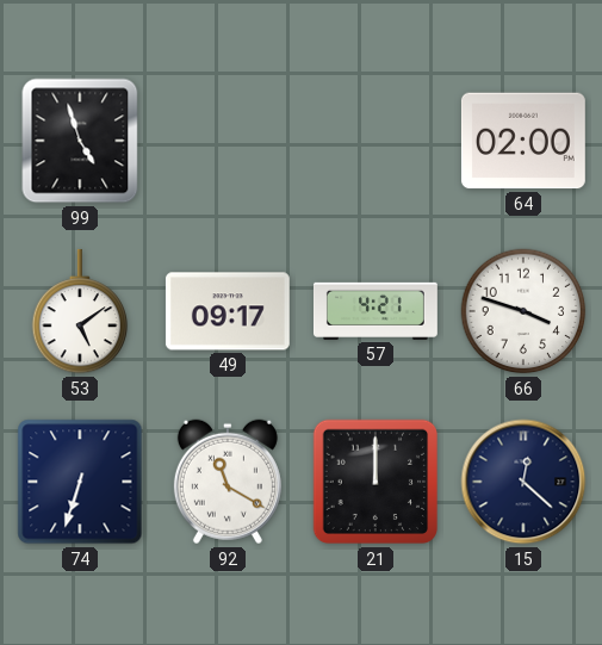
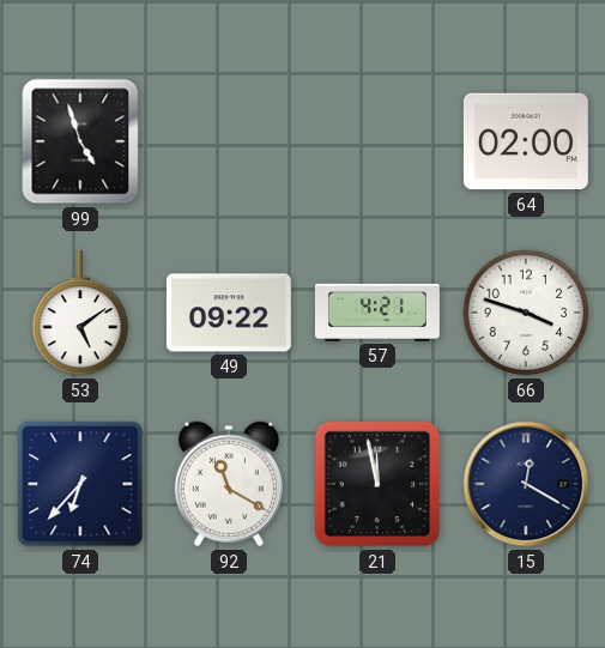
49: 09:17 -> 09:22
74: 6:33 -> 6:37
21: 12:00 -> 11:58
15: 12:22 -> 12:20
